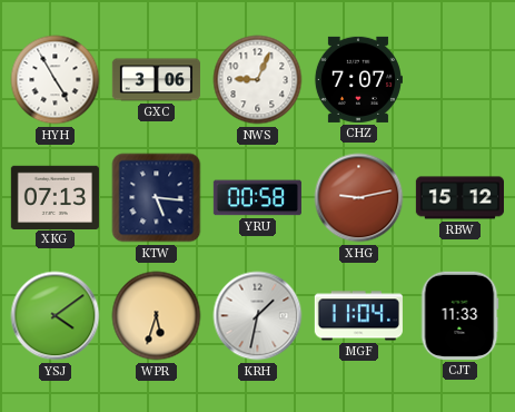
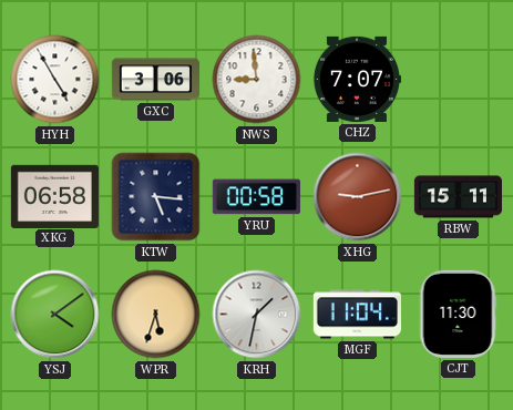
NWS: 9:04 -> 8:59
XKG: 07:13 -> 06:58
RBW: 15:12 -> 15:11
CJT: 11:33 -> 11:30
